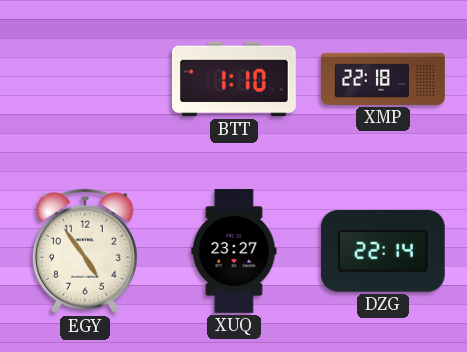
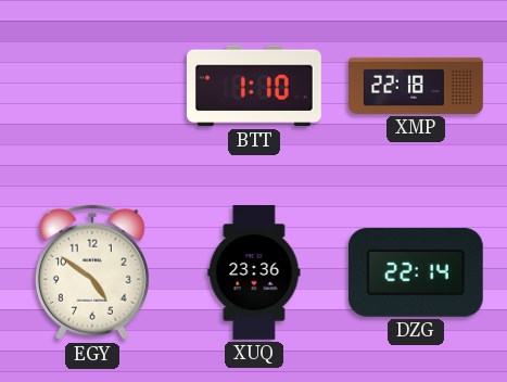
EGY: 4:54 -> 4:51
XUQ: 23:27 -> 23:36
